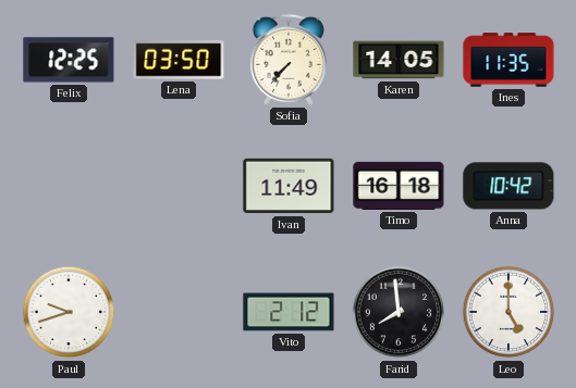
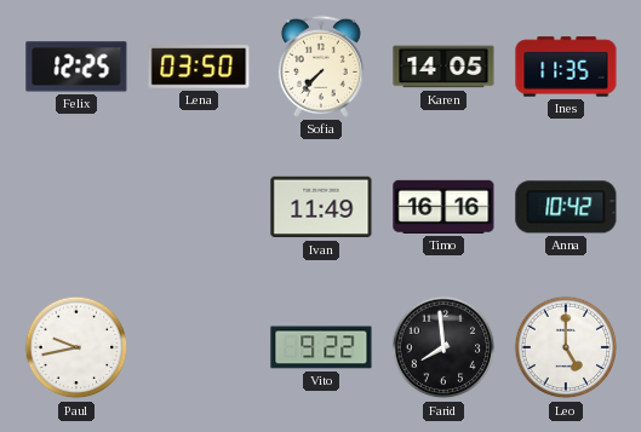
Timo: 16:18 -> 16:16
Paul: 9:42 -> 9:43
Vito: 2:12 -> 9:22
